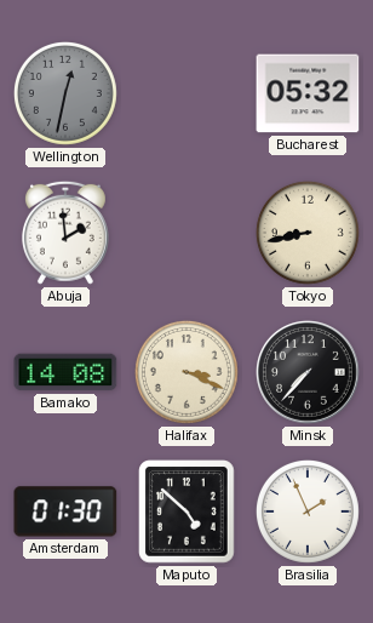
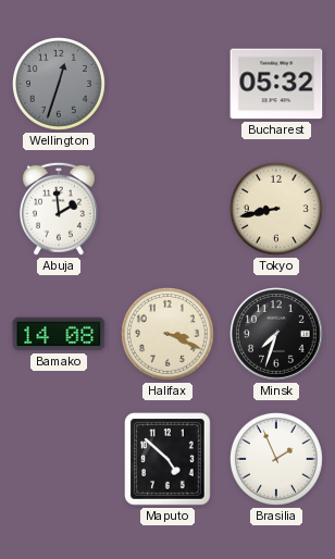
Wellington: 12:32 -> 12:33
Minsk: 7:37 -> 7:33
Amsterdam: 01:30 -> none
